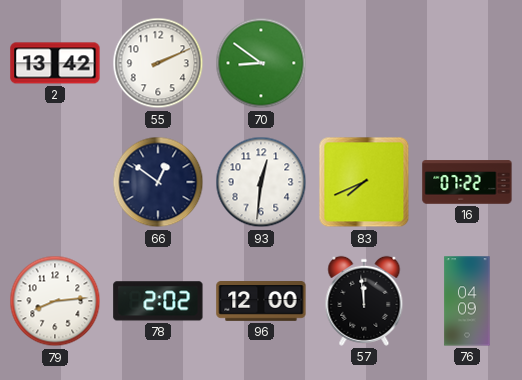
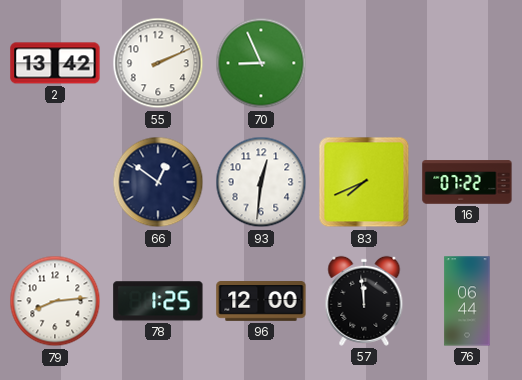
70: 8:51 -> 8:56
78: 2:02 -> 1:25
76: 04:09 -> 06:44
